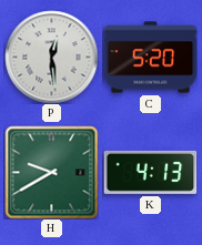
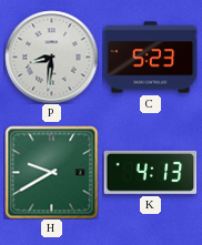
P: 12:29 -> 8:31
C: 5:20 -> 5:23
